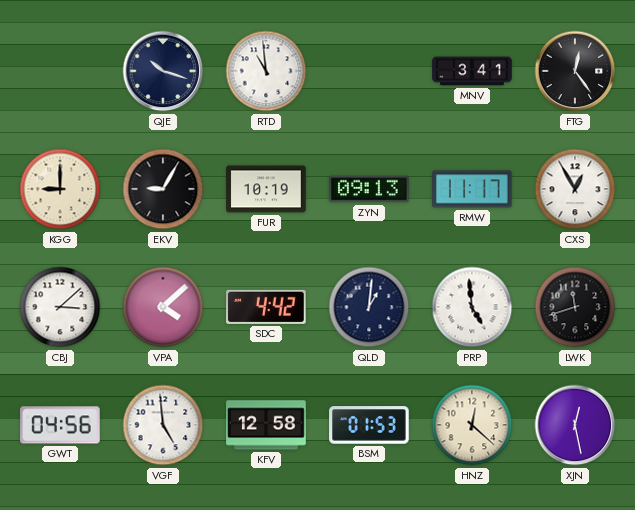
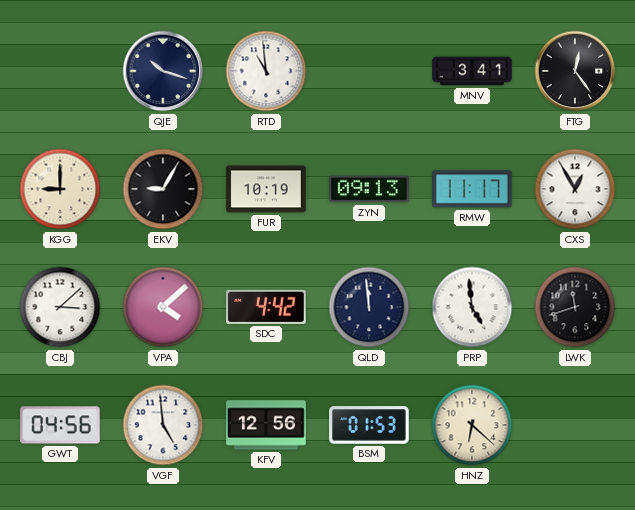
QLD: 1:01 -> 11:59
KFV: 12:58 -> 12:56
HNZ: 12:22 -> 6:22
XJN: 12:28 -> none
